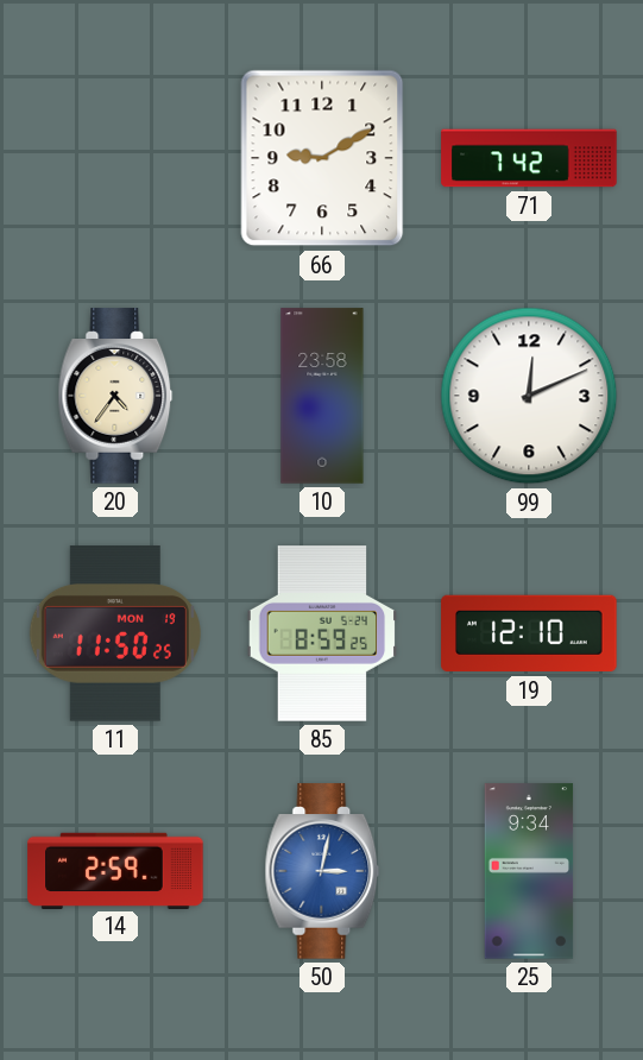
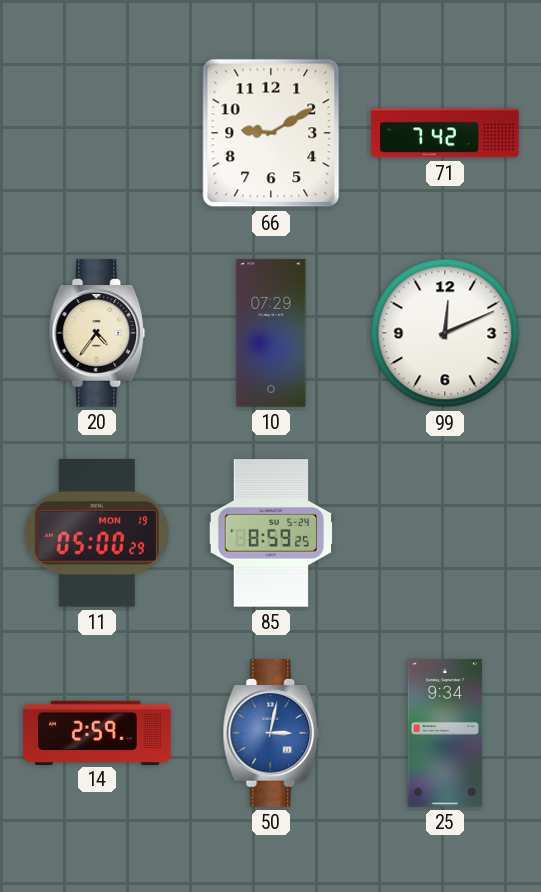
10: 23:58 -> 07:29
11: 11:50 -> 05:00
19: 12:10 -> none
